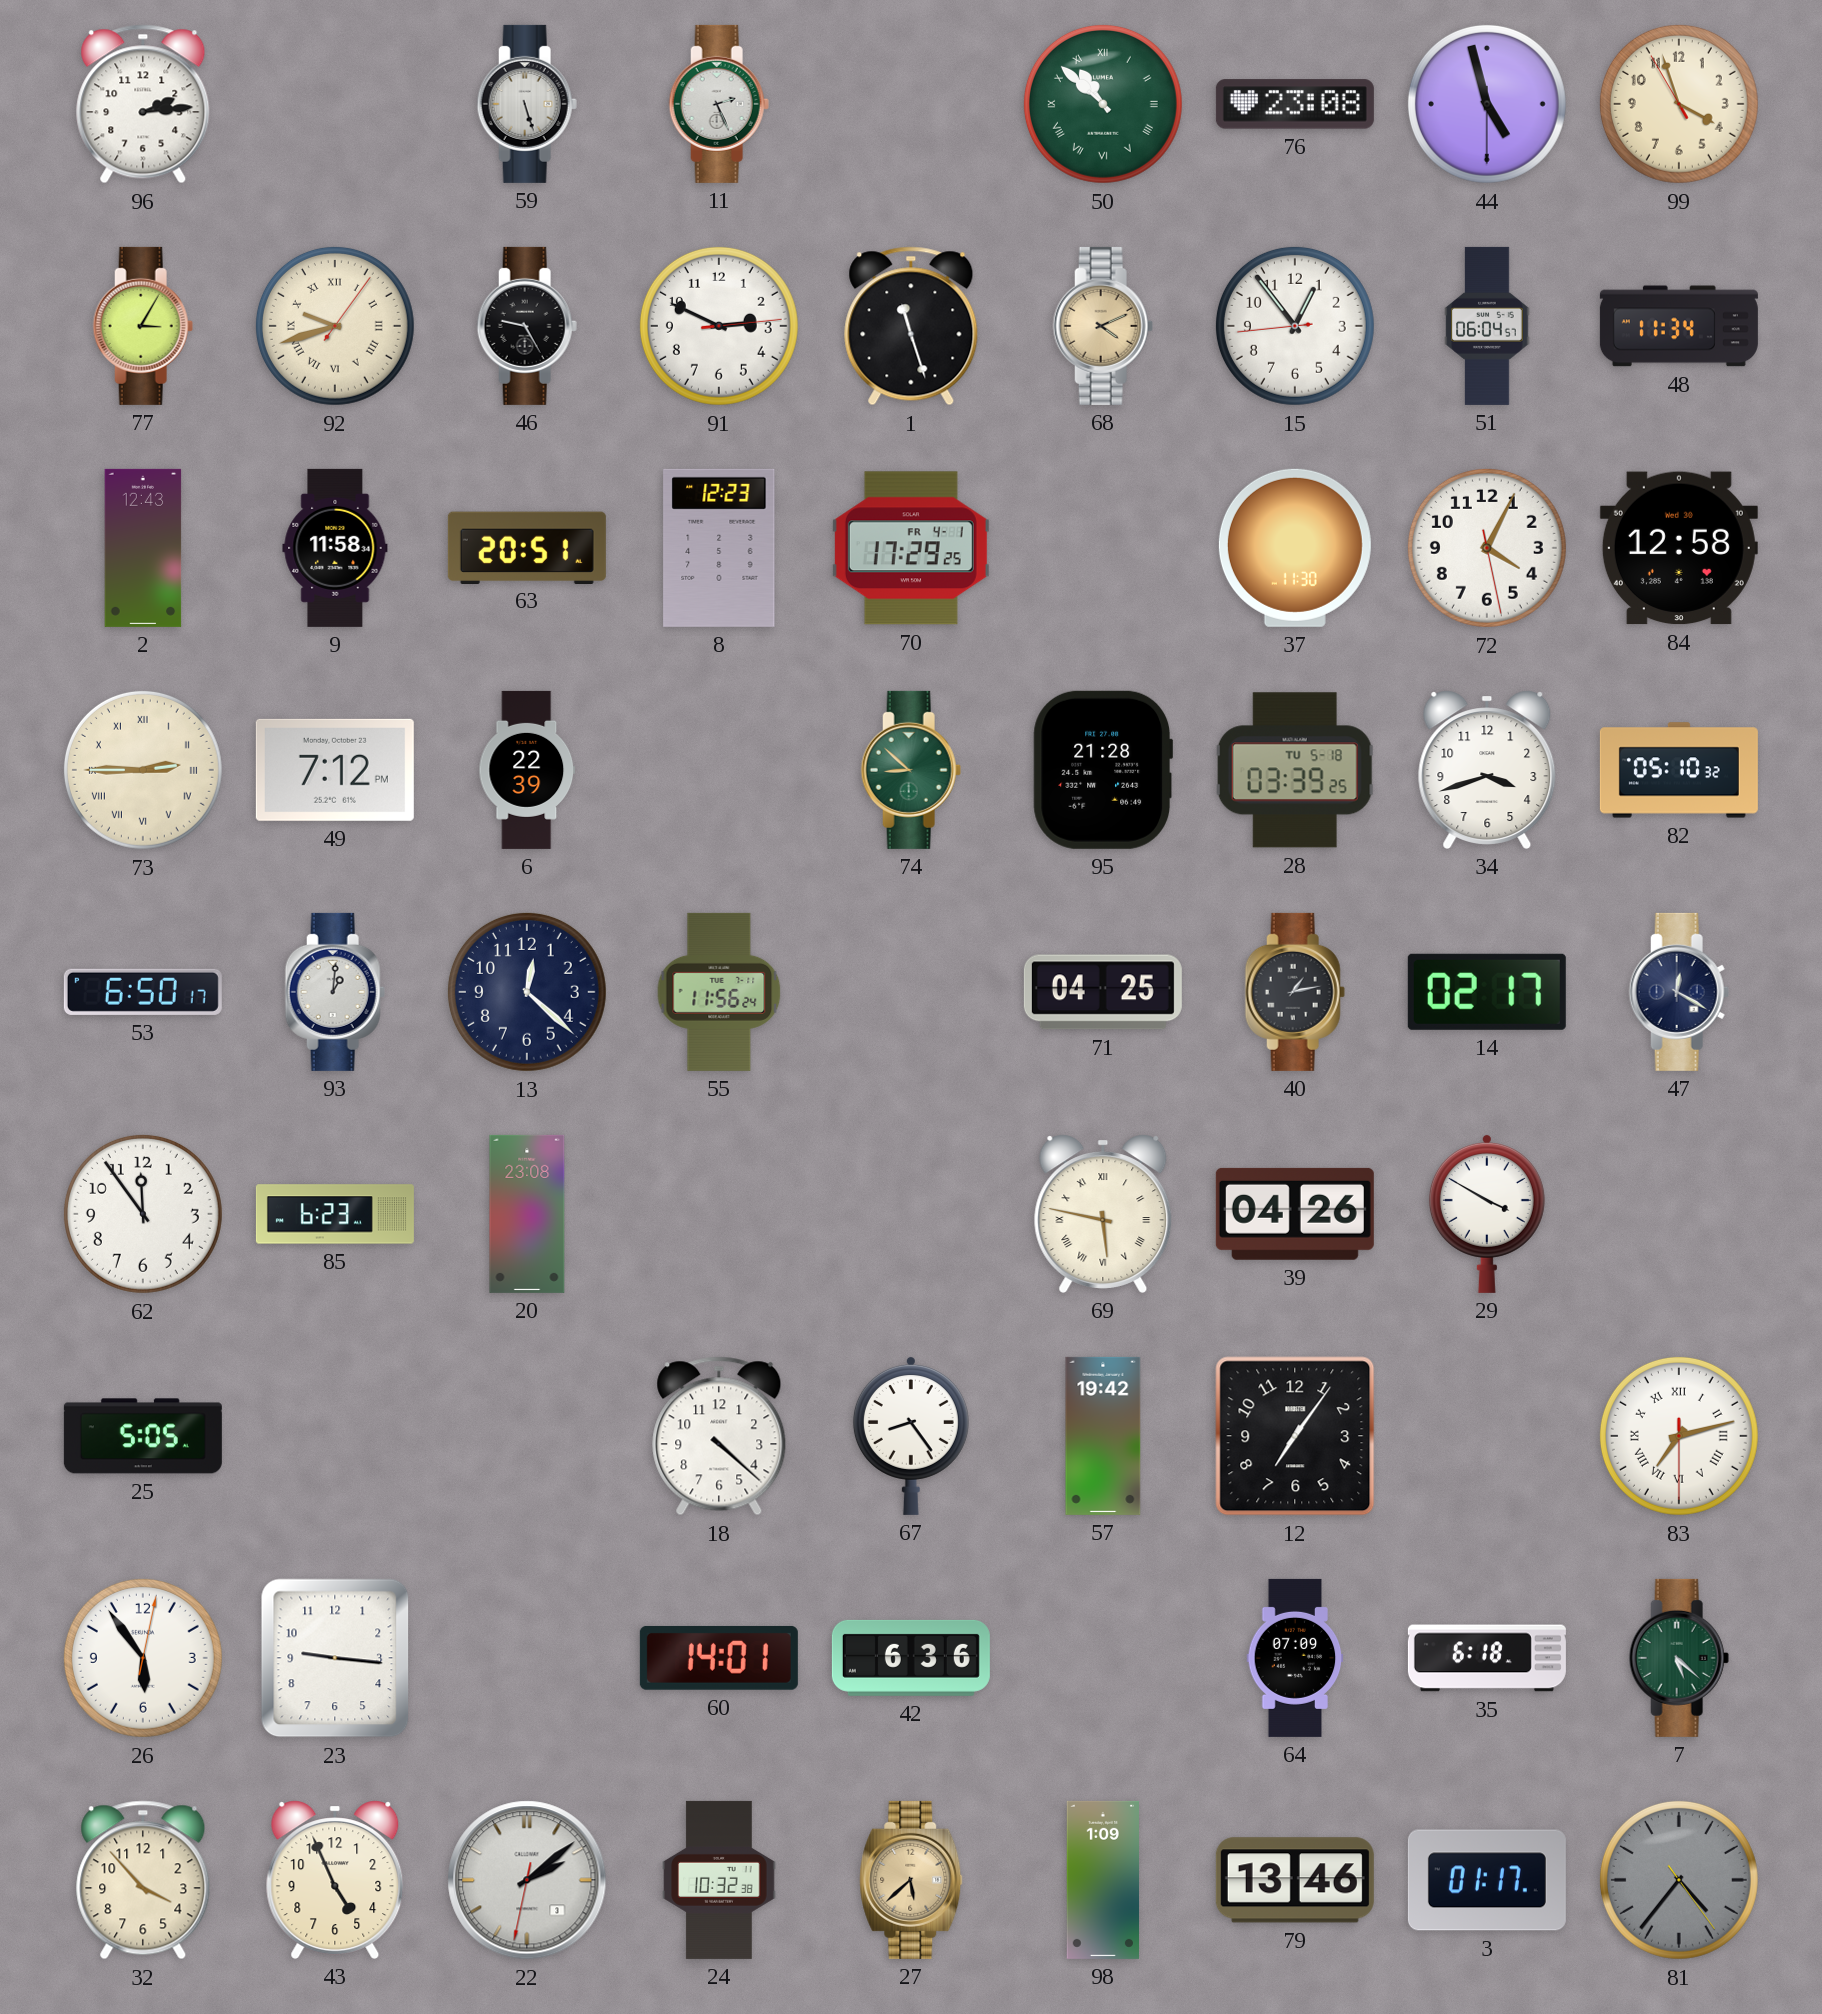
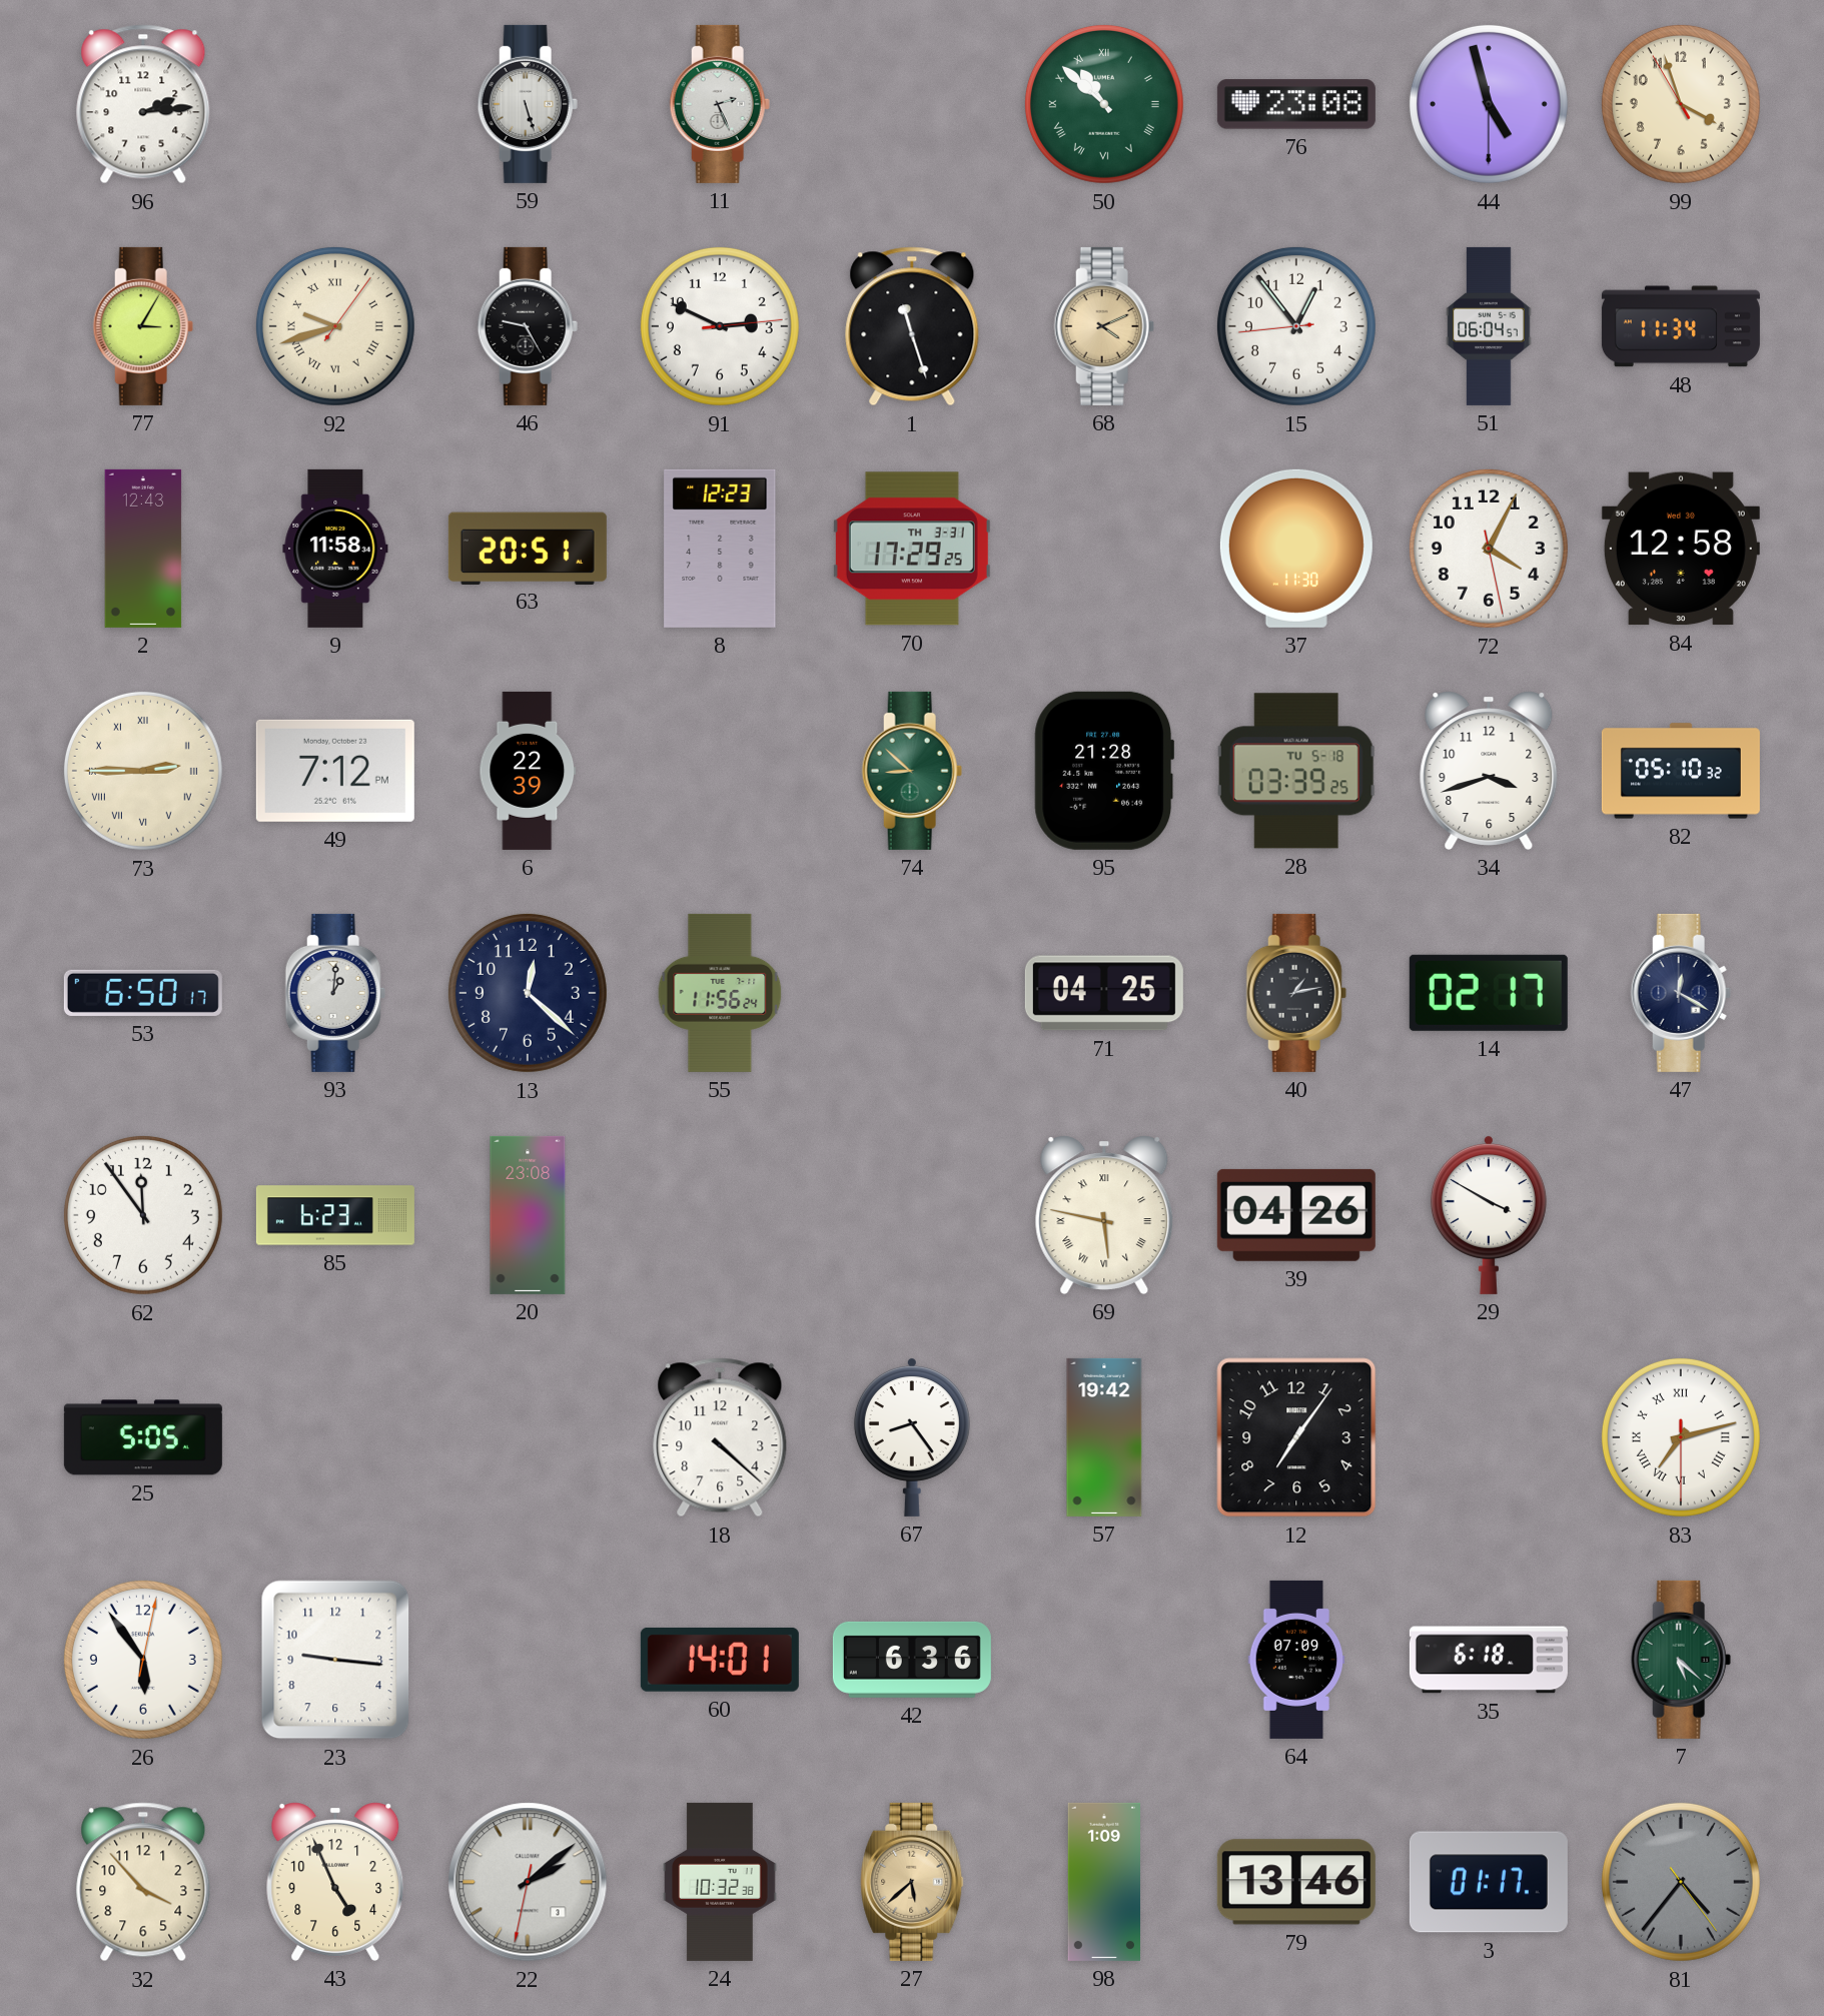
70 date: FR 4-1 -> TH 3-31
